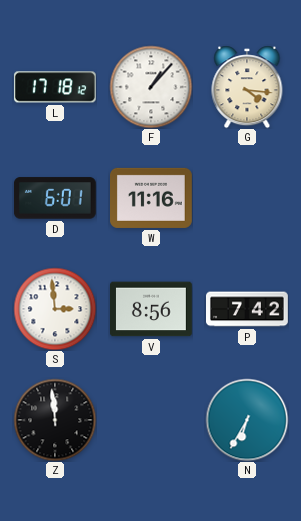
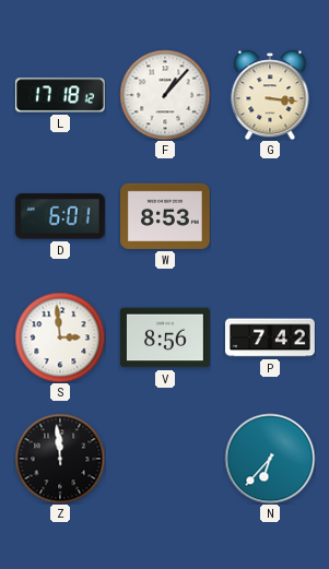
G: 4:16 -> 3:16
W: 11:16 -> 8:53
N: 6:35 -> 6:37
